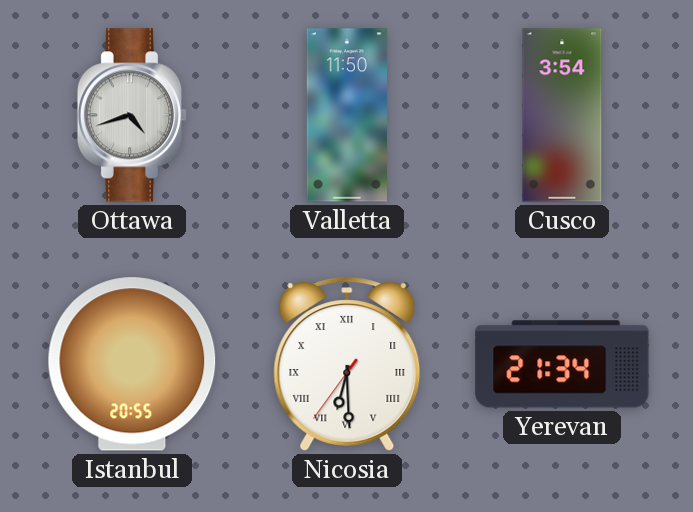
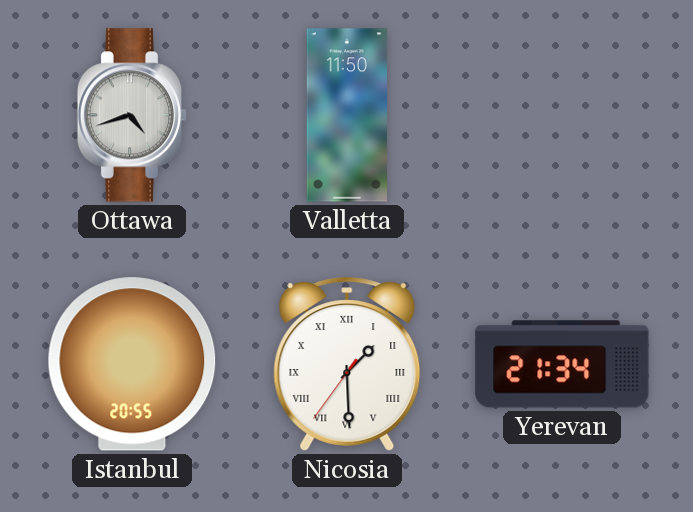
Cusco: 3:54 -> none
Nicosia: 6:29 -> 1:29
